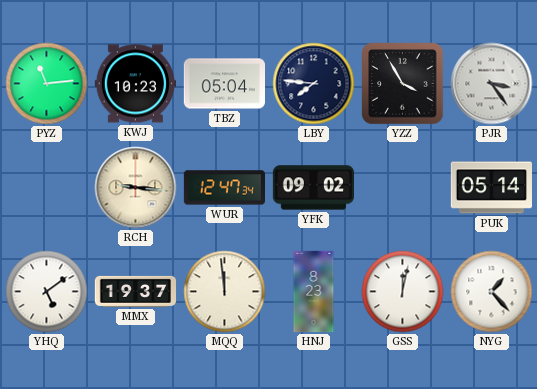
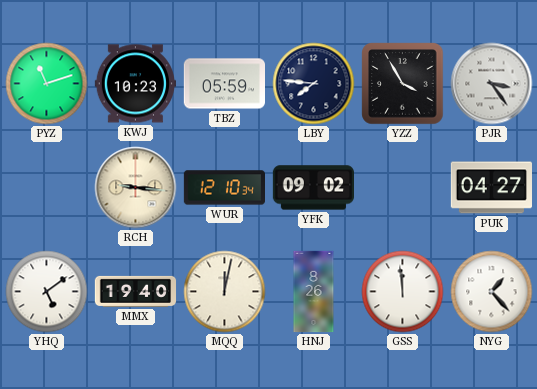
PYZ: 11:14 -> 11:12
TBZ: 05:04 -> 05:59
WUR: 12:47 -> 12:10
PUK: 05:14 -> 04:27
MMX: 19:37 -> 19:40
MQQ: 11:59 -> 12:02
HNJ: 8:23 -> 8:26
GSS: 12:02 -> 11:59
